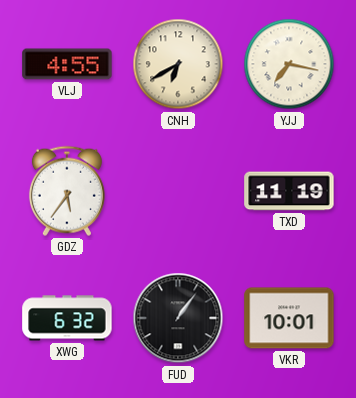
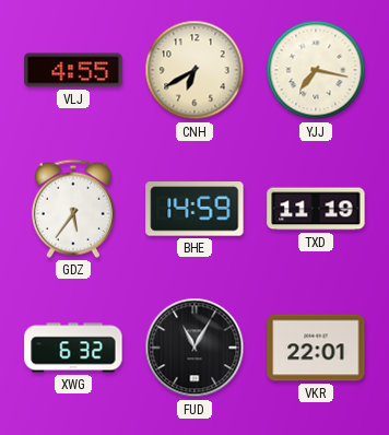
BHE: none -> 14:59
FUD: 1:06 -> 11:05
VKR: 10:01 -> 22:01
